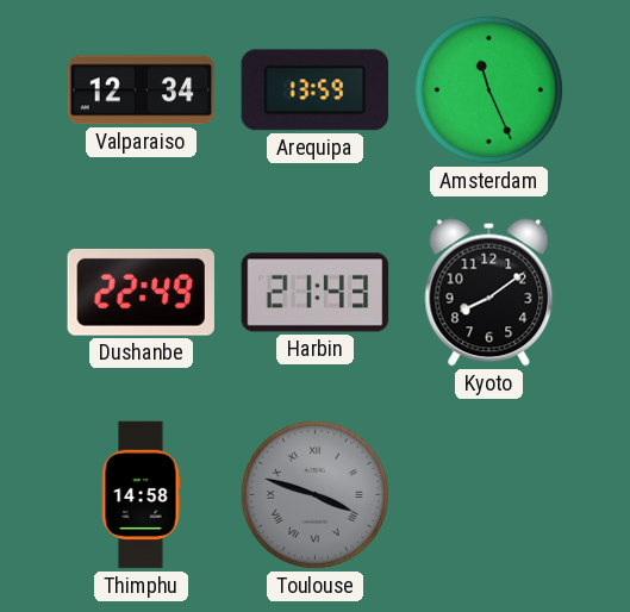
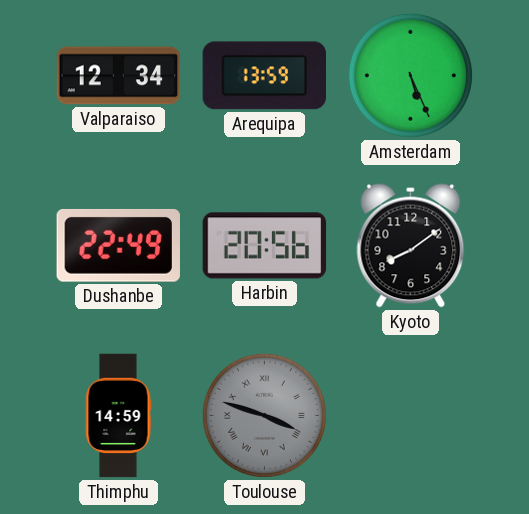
Amsterdam: 11:26 -> 5:26
Harbin: 21:43 -> 20:56
Thimphu: 14:58 -> 14:59
